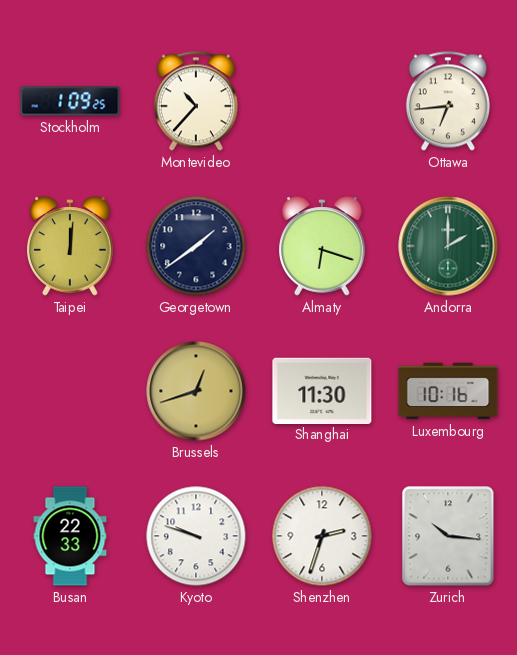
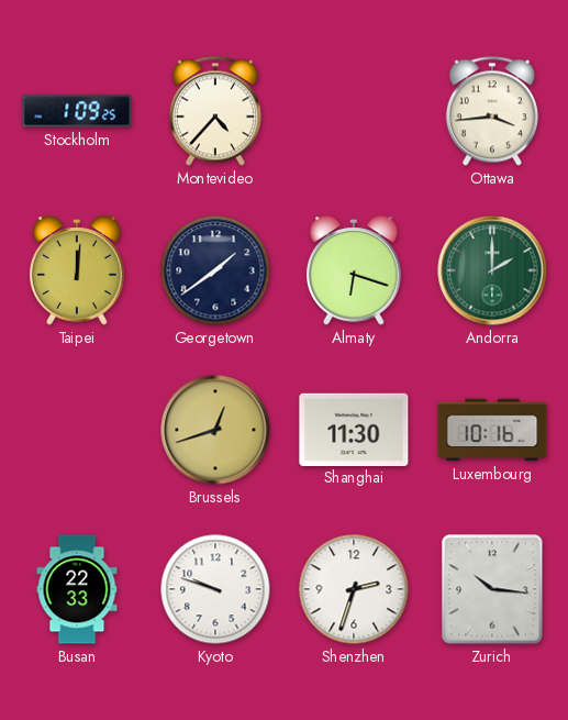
Montevideo: 10:37 -> 4:37
Ottawa: 6:44 -> 3:44
